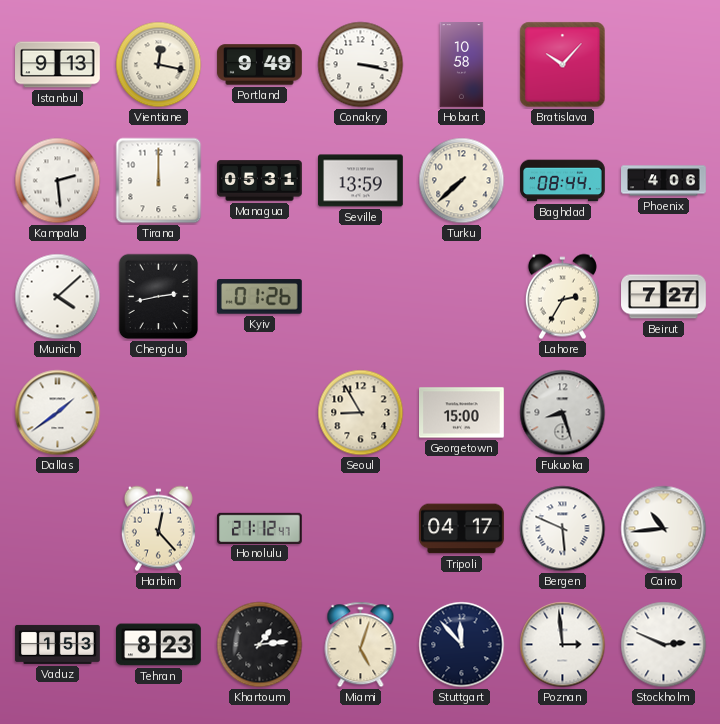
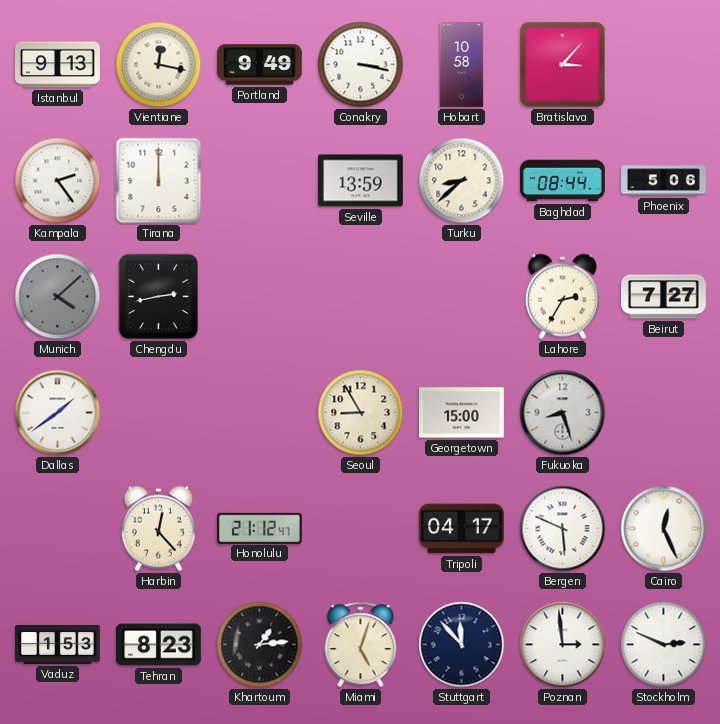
Bratislava: 10:07 -> 3:07
Kampala: 2:29 -> 2:24
Managua: 05:31 -> none
Turku: 7:38 -> 8:38
Phoenix: 4:06 -> 5:06
Munich dial: white -> grey
Kyiv: 01:26 -> none
Cairo: 10:44 -> 12:26
